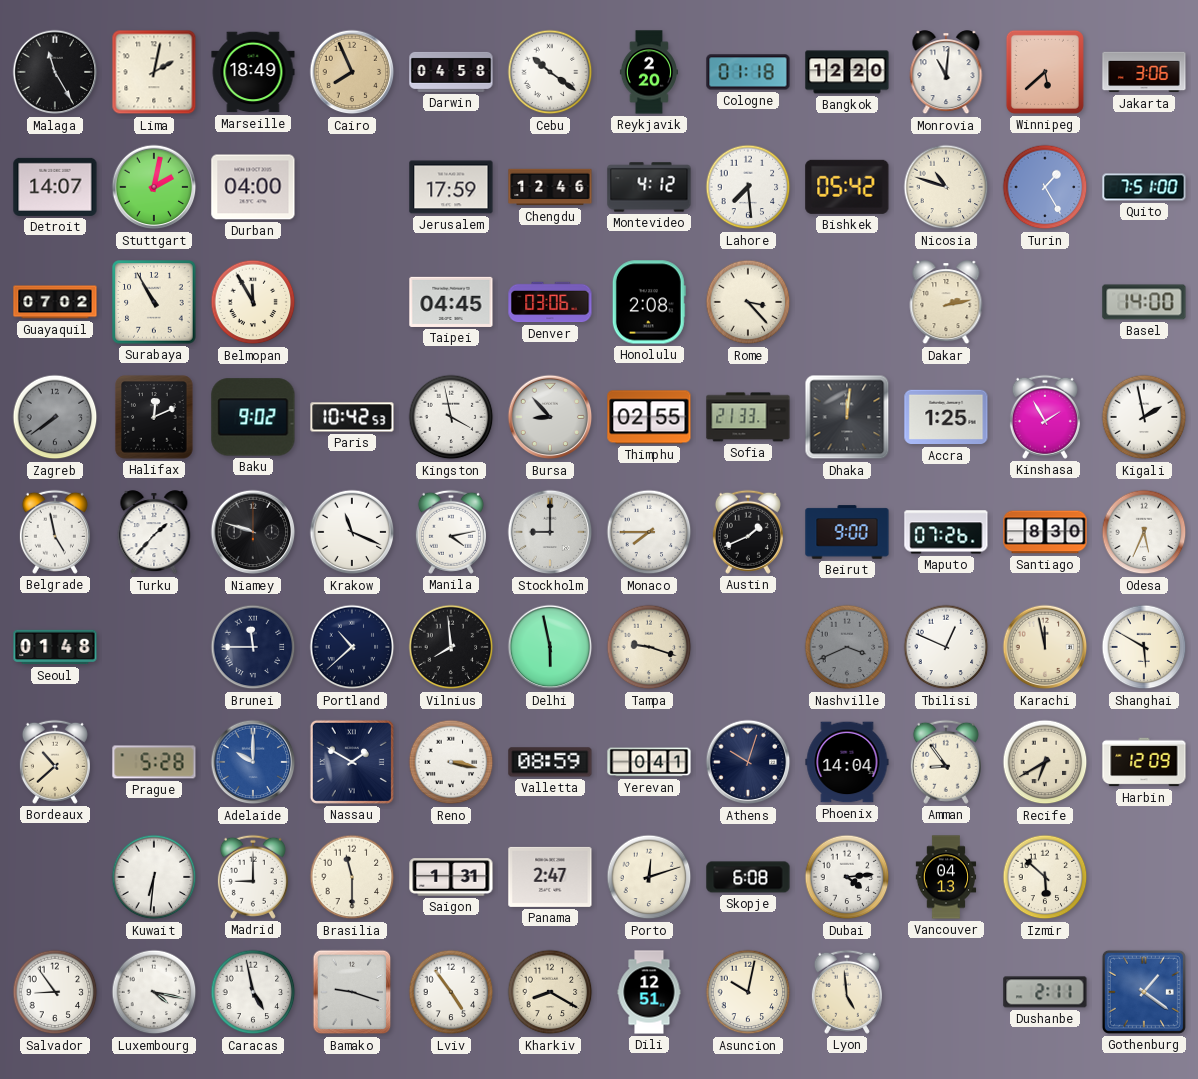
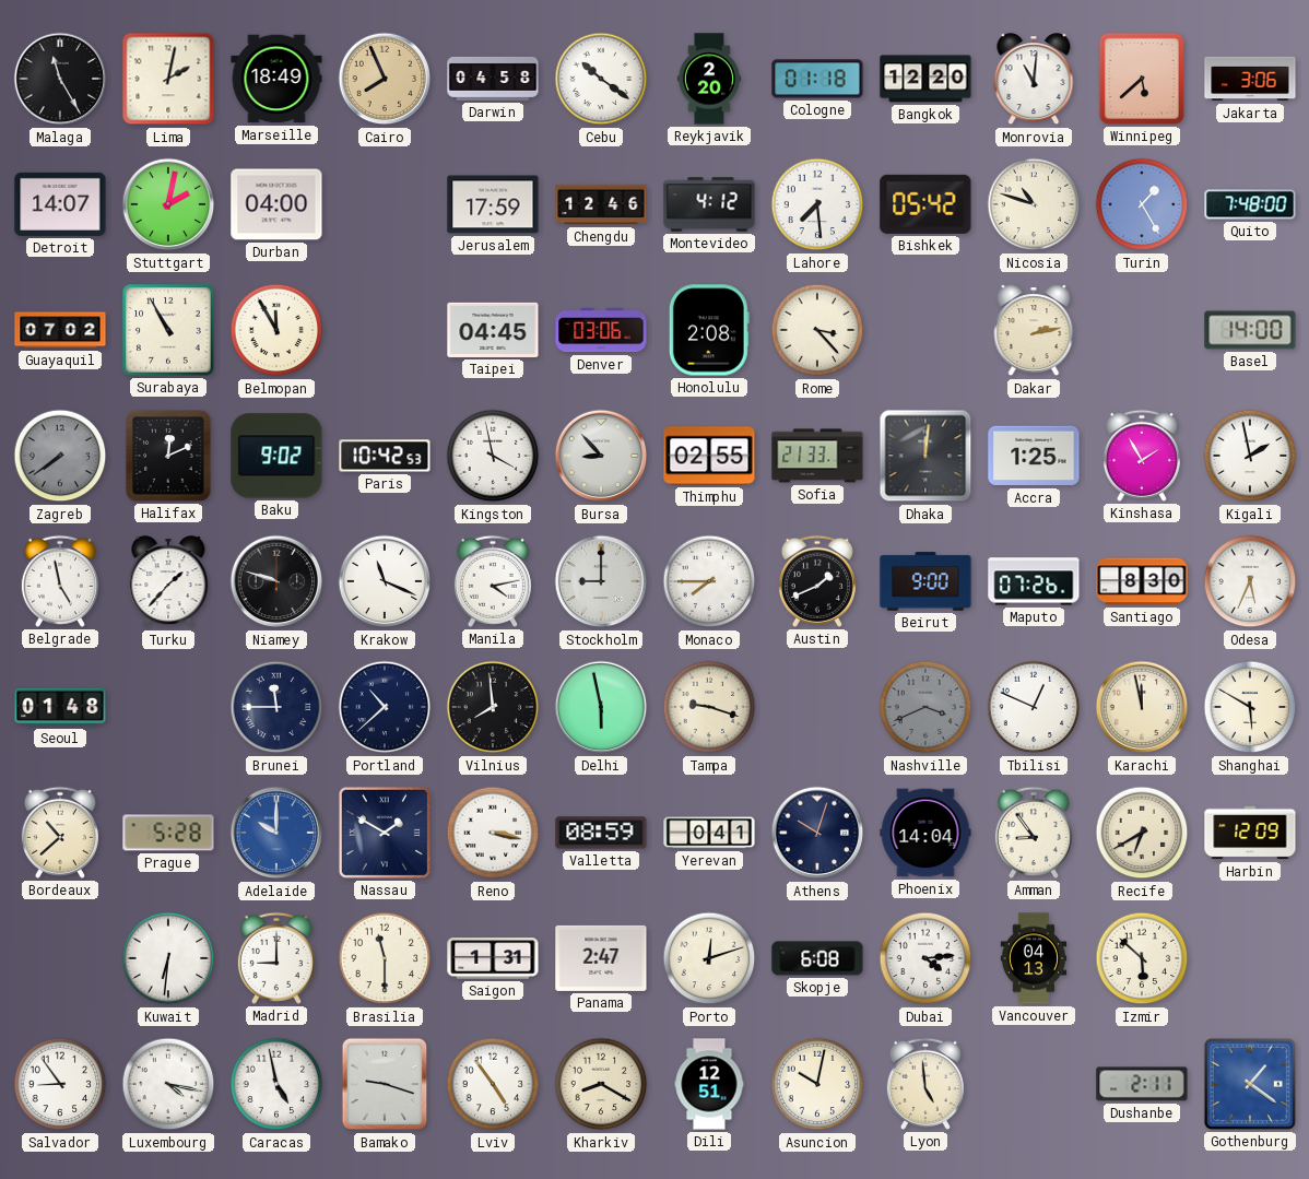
Quito: 7:51 -> 7:48
